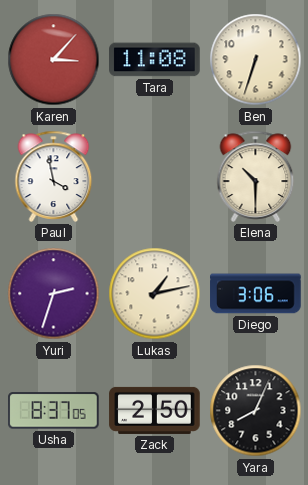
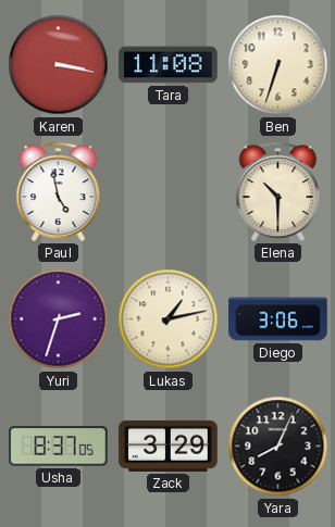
Karen: 3:07 -> 3:17
Paul: 3:58 -> 4:58
Zack: 2:50 -> 3:29
